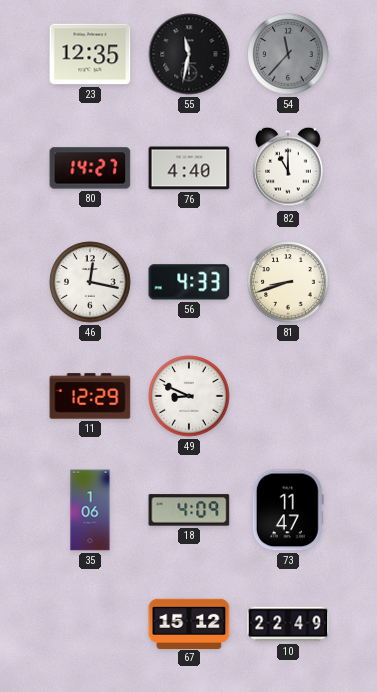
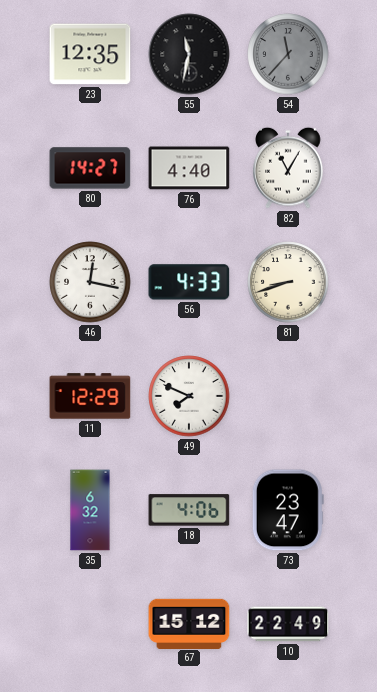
82: 11:00 -> 11:05
49: 8:49 -> 7:49
35: 1:06 -> 6:32
18: 4:09 -> 4:06
73: 11:47 -> 23:47
